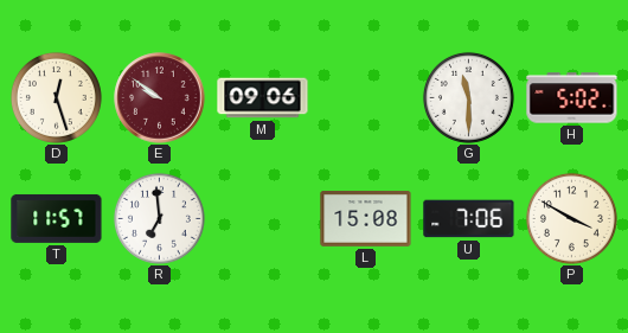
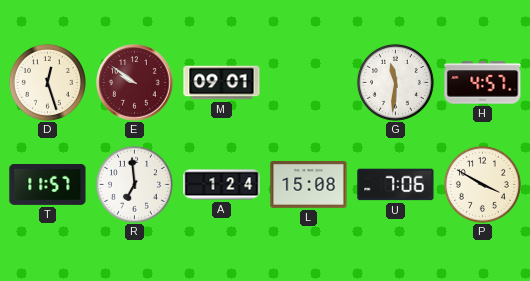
M: 09:06 -> 09:01
G: 11:30 -> 11:31
H: 5:02 -> 4:57
A: none -> 1:24
